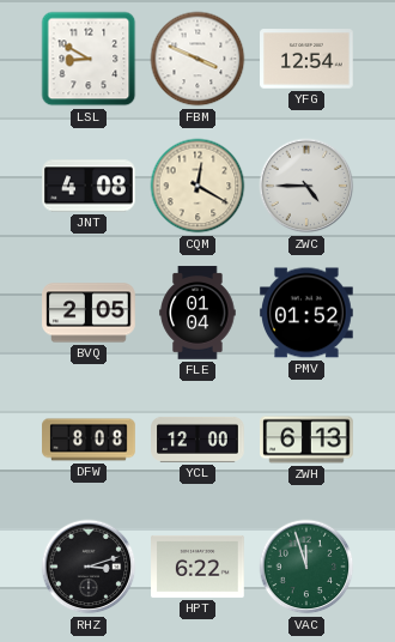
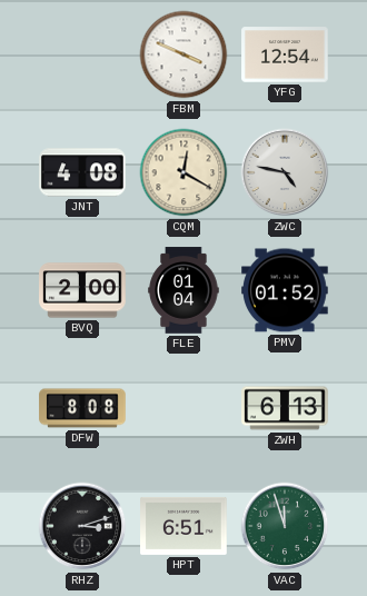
LSL: 8:50 -> none
ZWC: 4:45 -> 4:47
BVQ: 2:05 -> 2:00
YCL: 12:00 -> none
HPT: 6:22 -> 6:51
